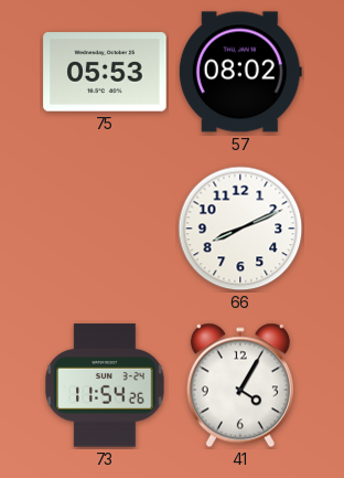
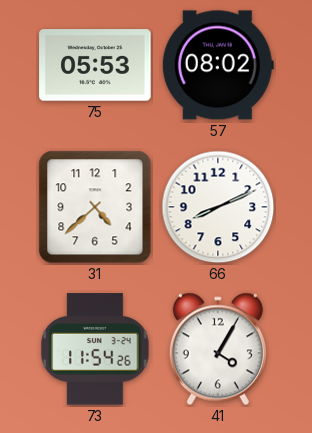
31: none -> 4:38
